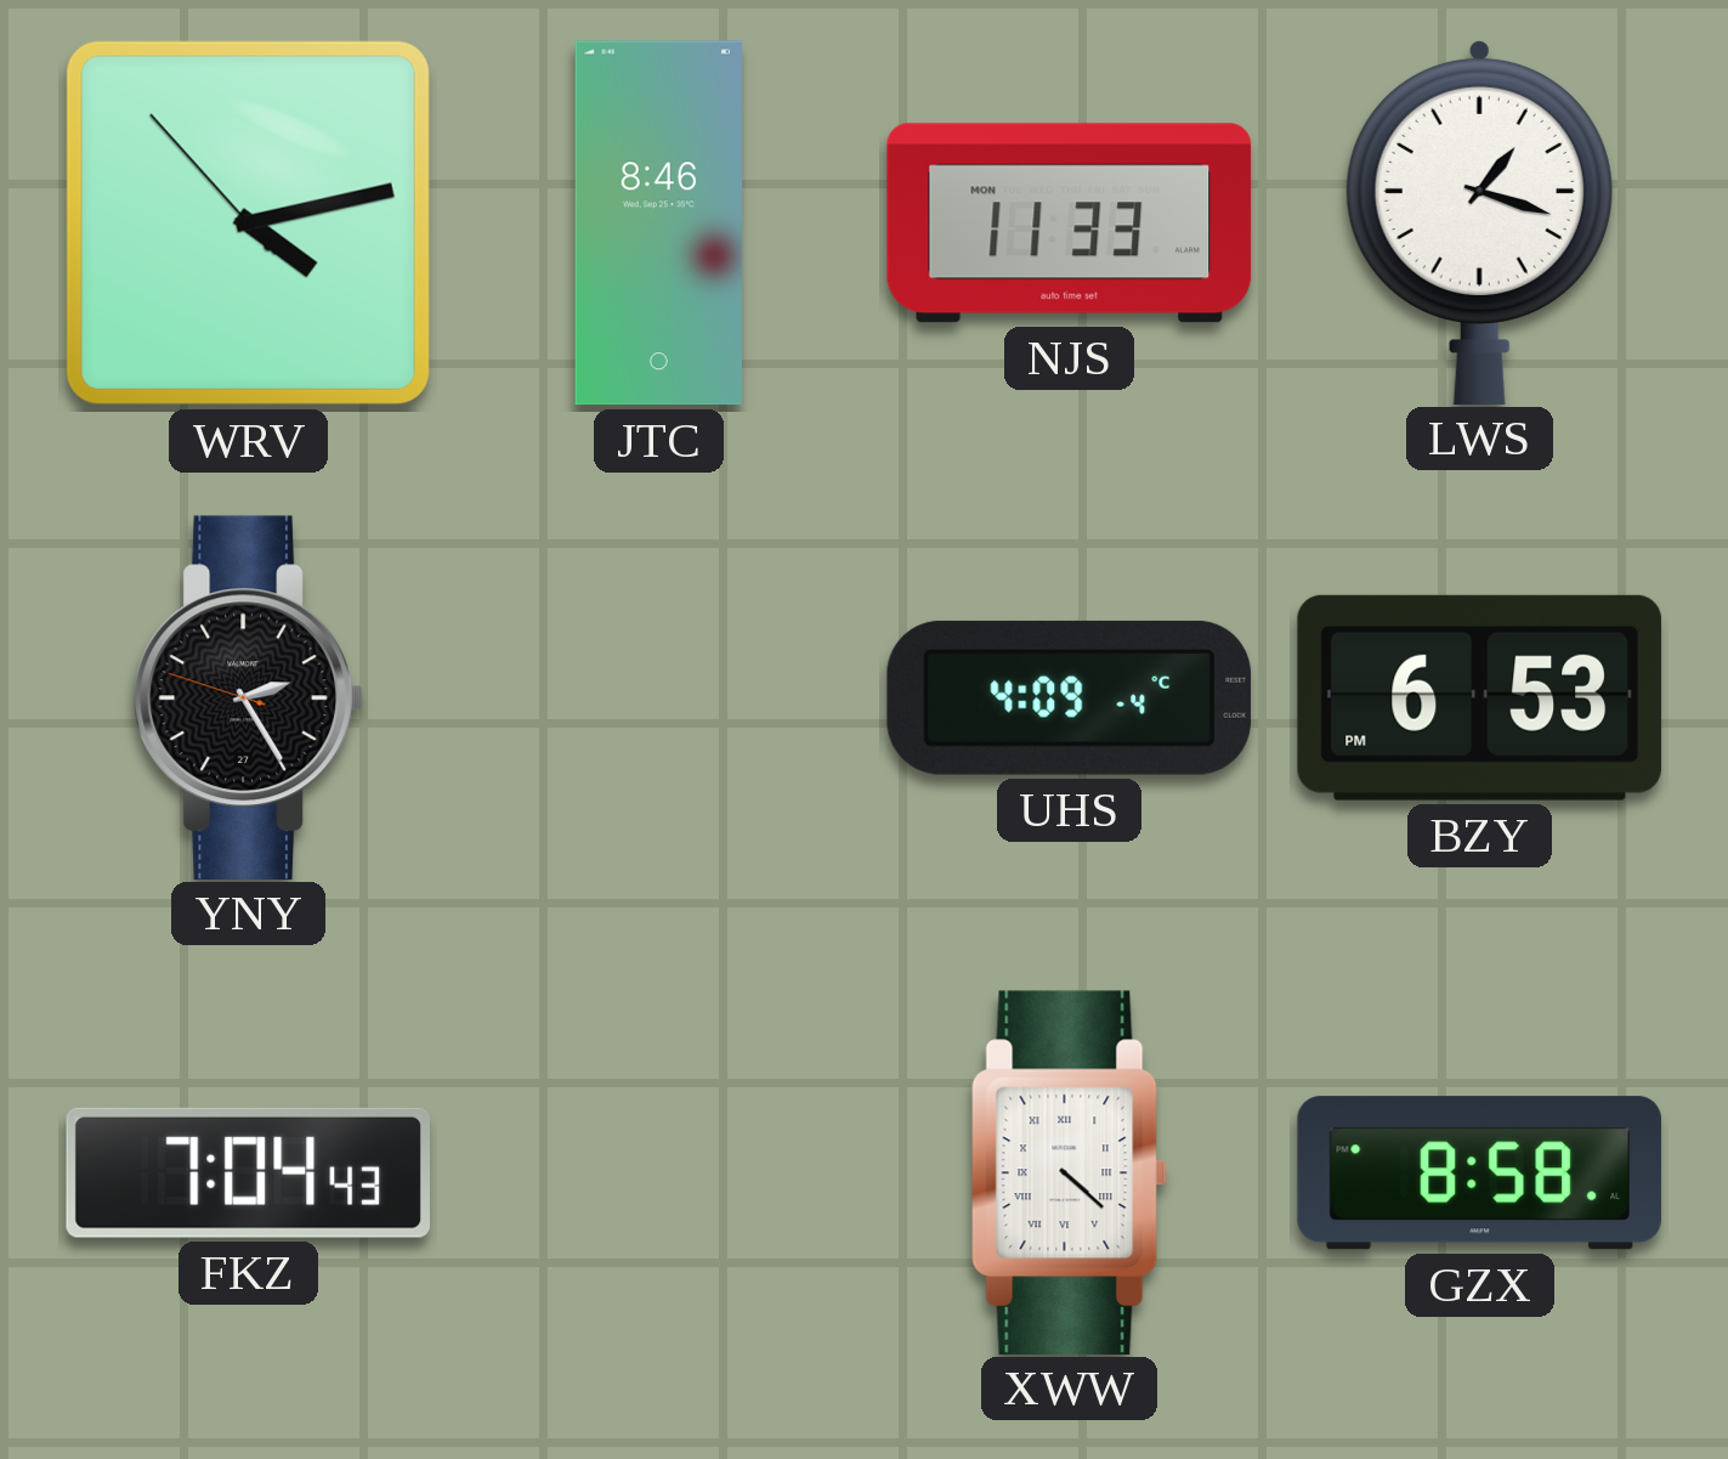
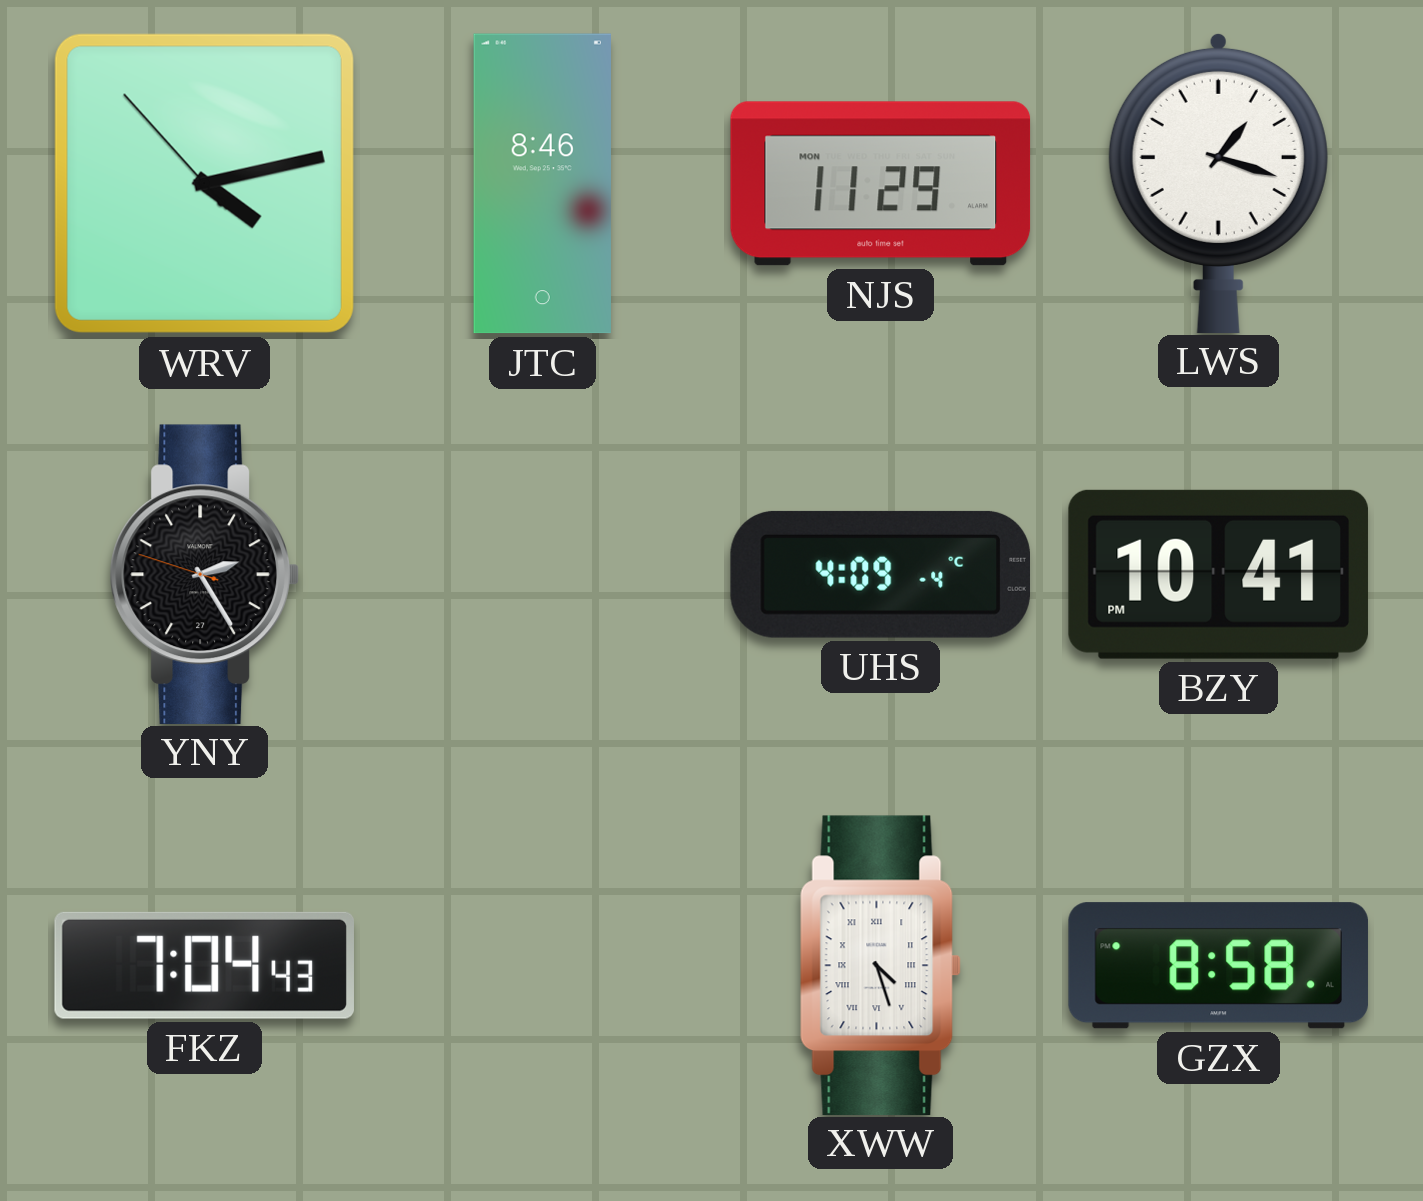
NJS: 11:33 -> 11:29
BZY: 6:53 -> 10:41
XWW: 4:22 -> 4:27
